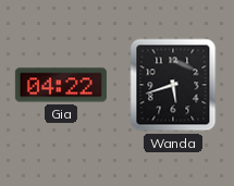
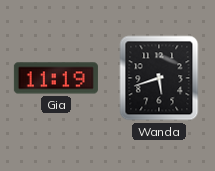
Gia: 04:22 -> 11:19
